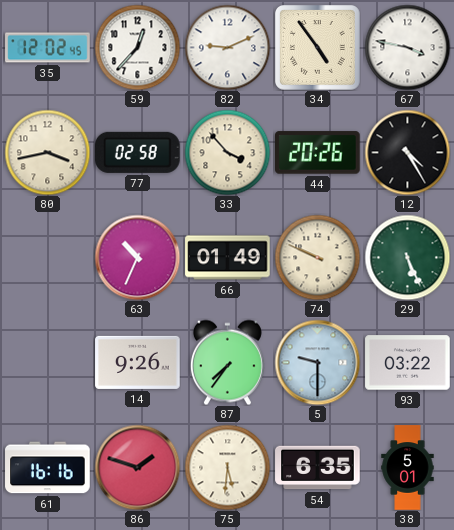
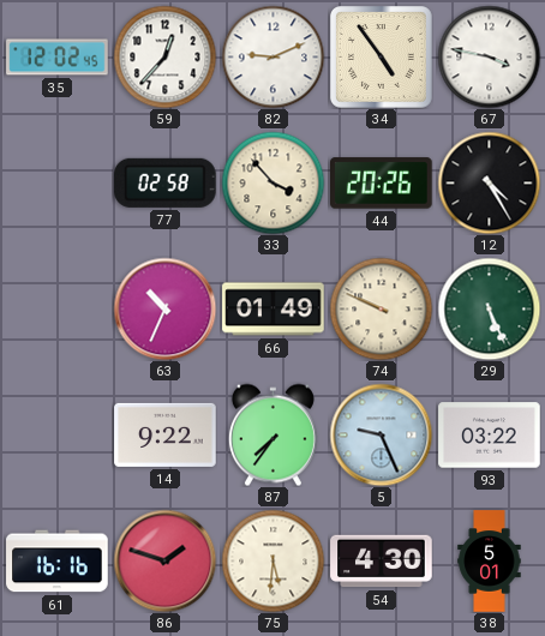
80: 3:43 -> none
14: 9:26 -> 9:22
5: 9:30 -> 9:26
54: 6:35 -> 4:30
